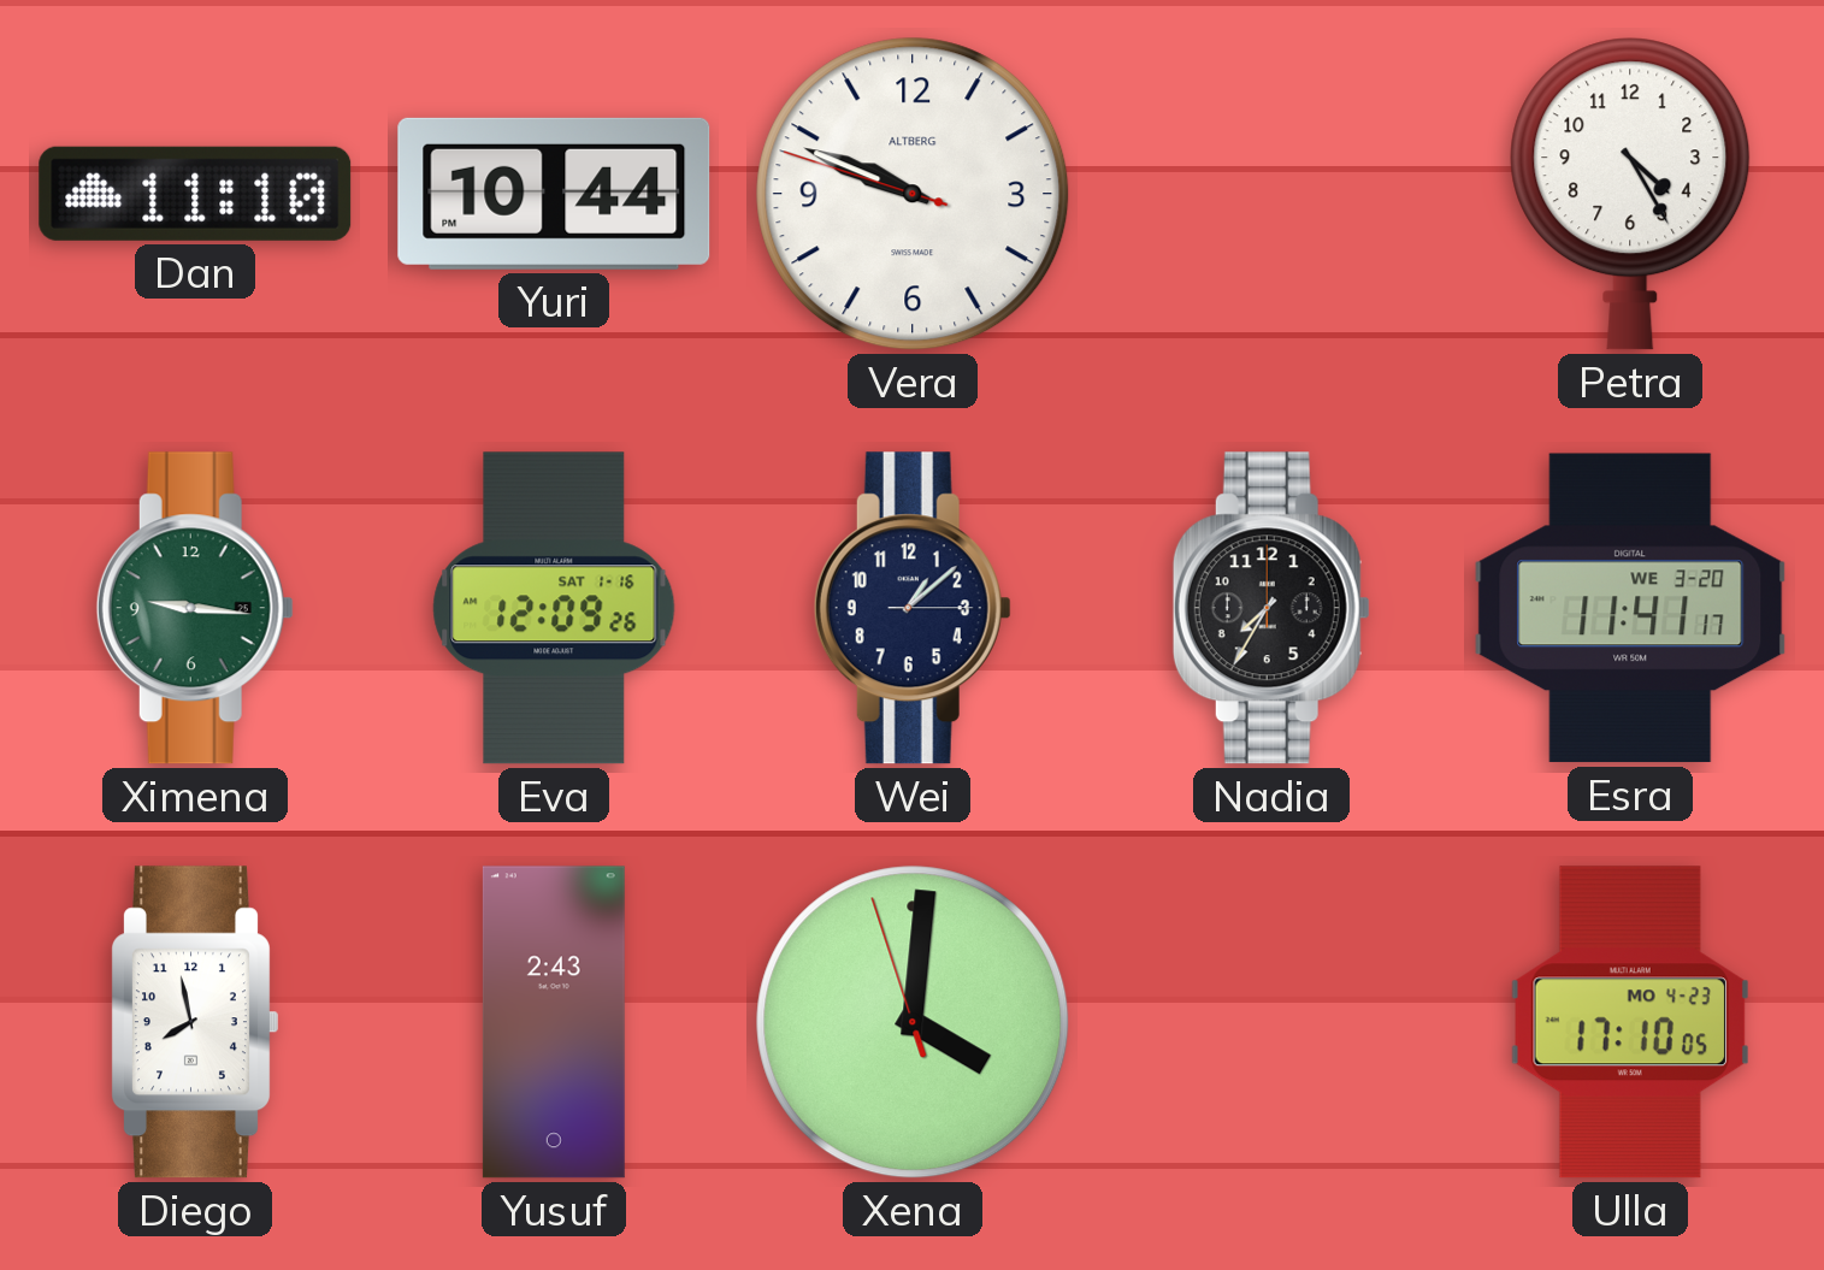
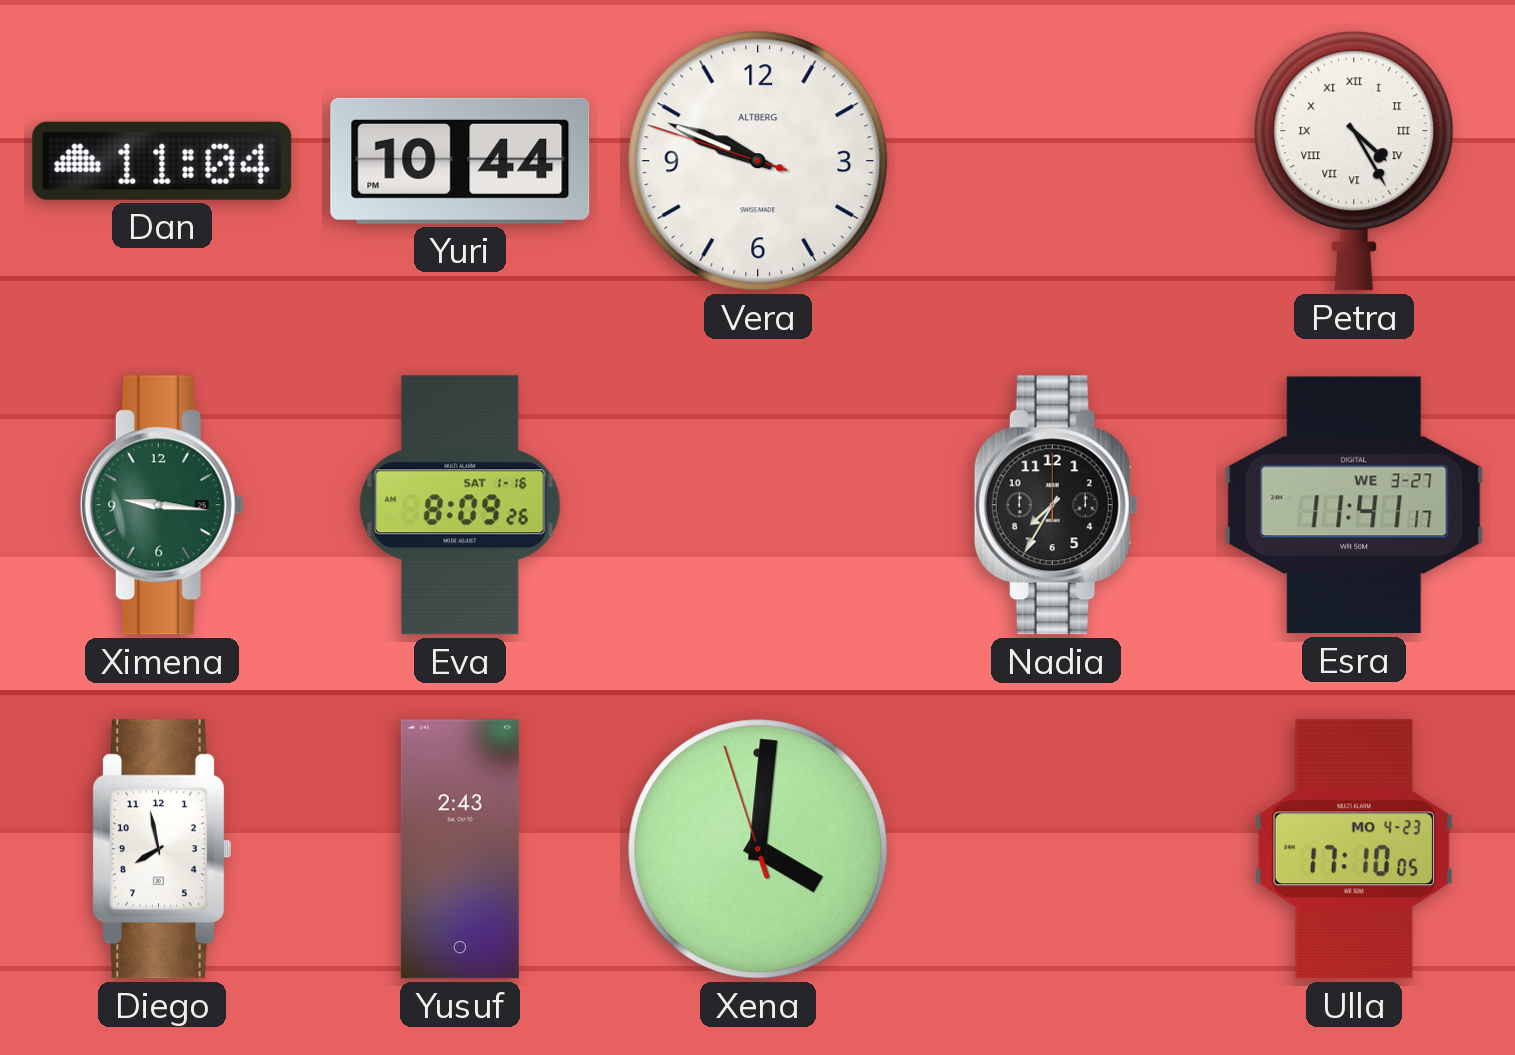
Dan: 11:10 -> 11:04
Petra numerals: Arabic -> Roman
Eva: 12:09 -> 8:09
Wei: 1:08 -> none
Esra date: WE 3-20 -> WE 3-27
